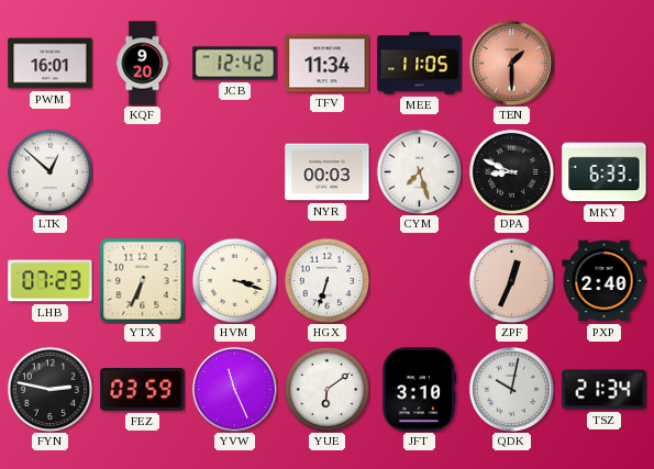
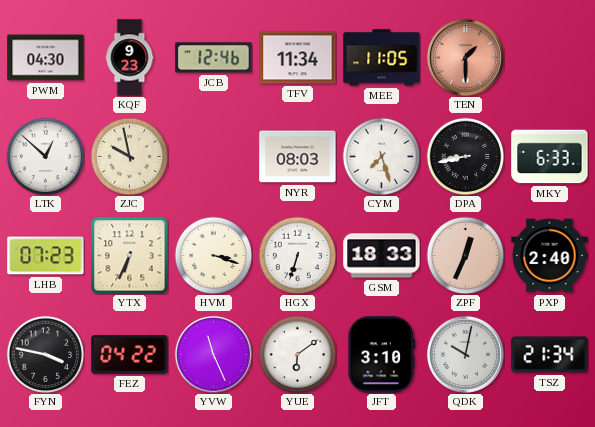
PWM: 16:01 -> 04:30
KQF: 9:20 -> 9:23
JCB: 12:42 -> 12:46
ZJC: none -> 9:58
NYR: 00:03 -> 08:03
DPA: 8:49 -> 8:43
GSM: none -> 18:33
FYN: 2:47 -> 3:47
FEZ: 03:59 -> 04:22
